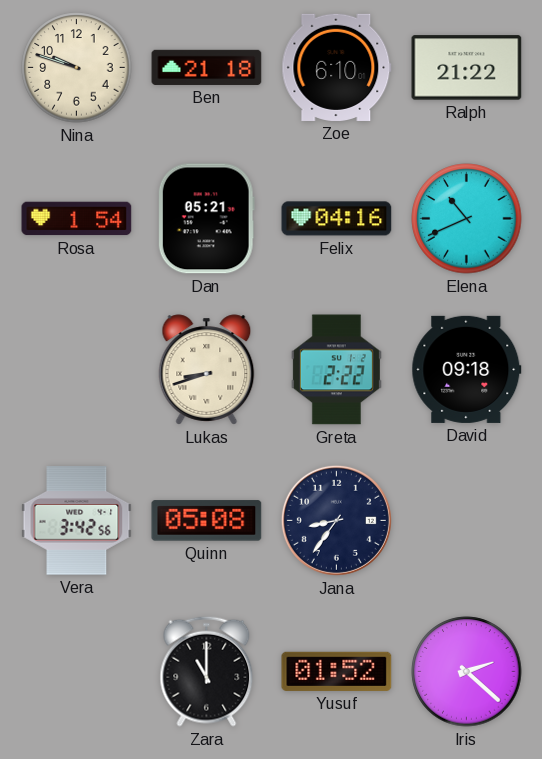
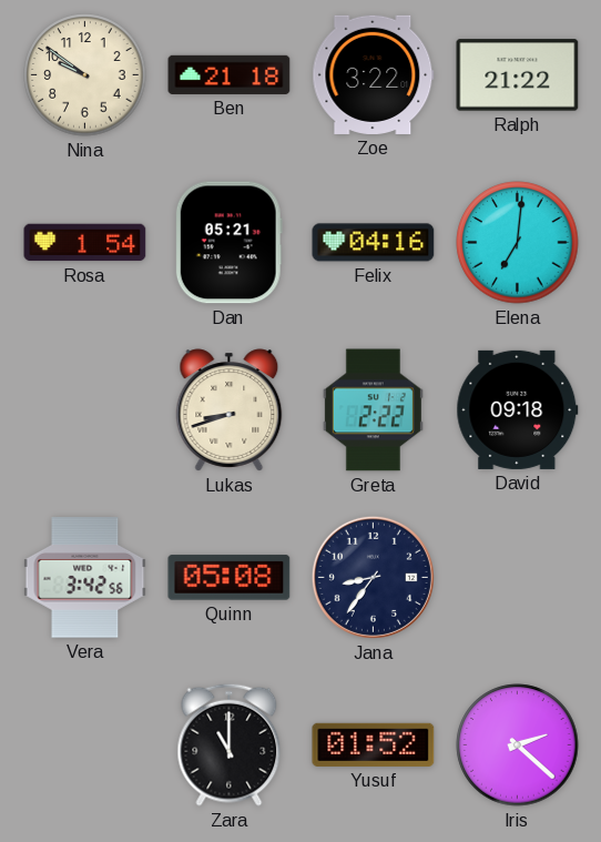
Nina: 9:48 -> 9:51
Zoe: 6:10 -> 3:22
Elena: 10:41 -> 7:01
